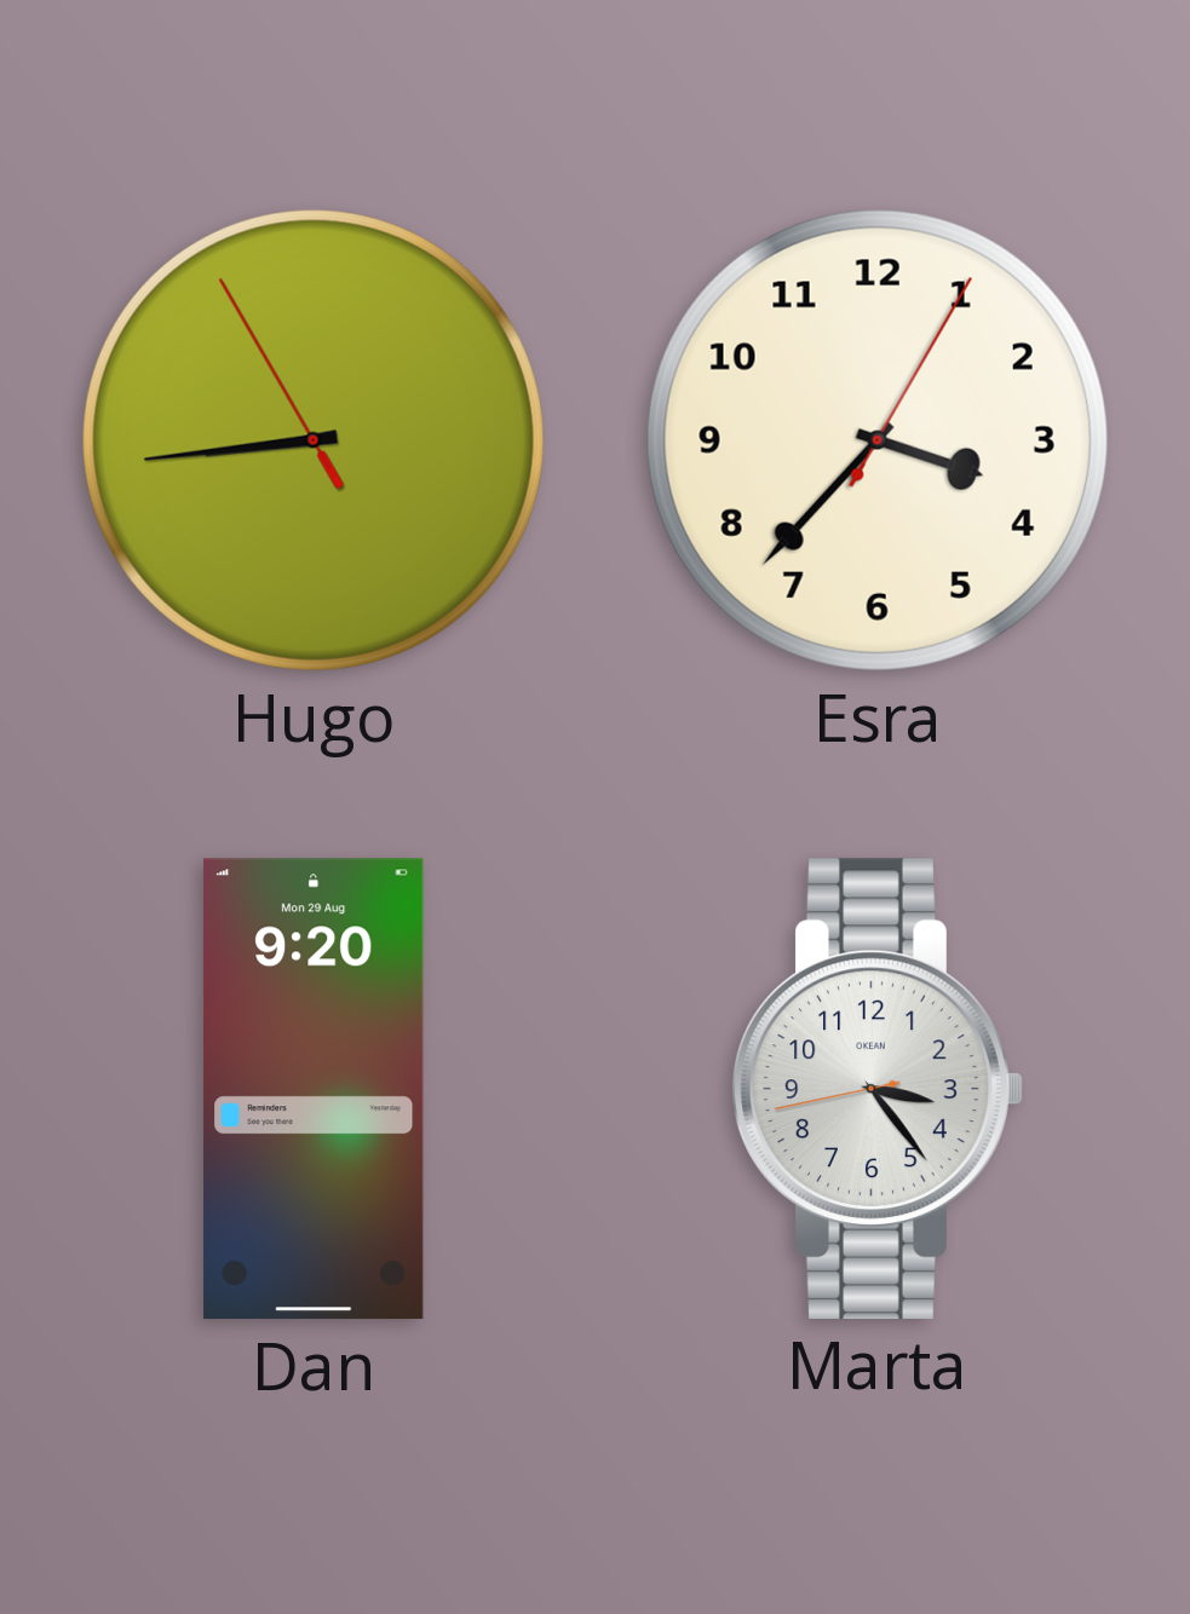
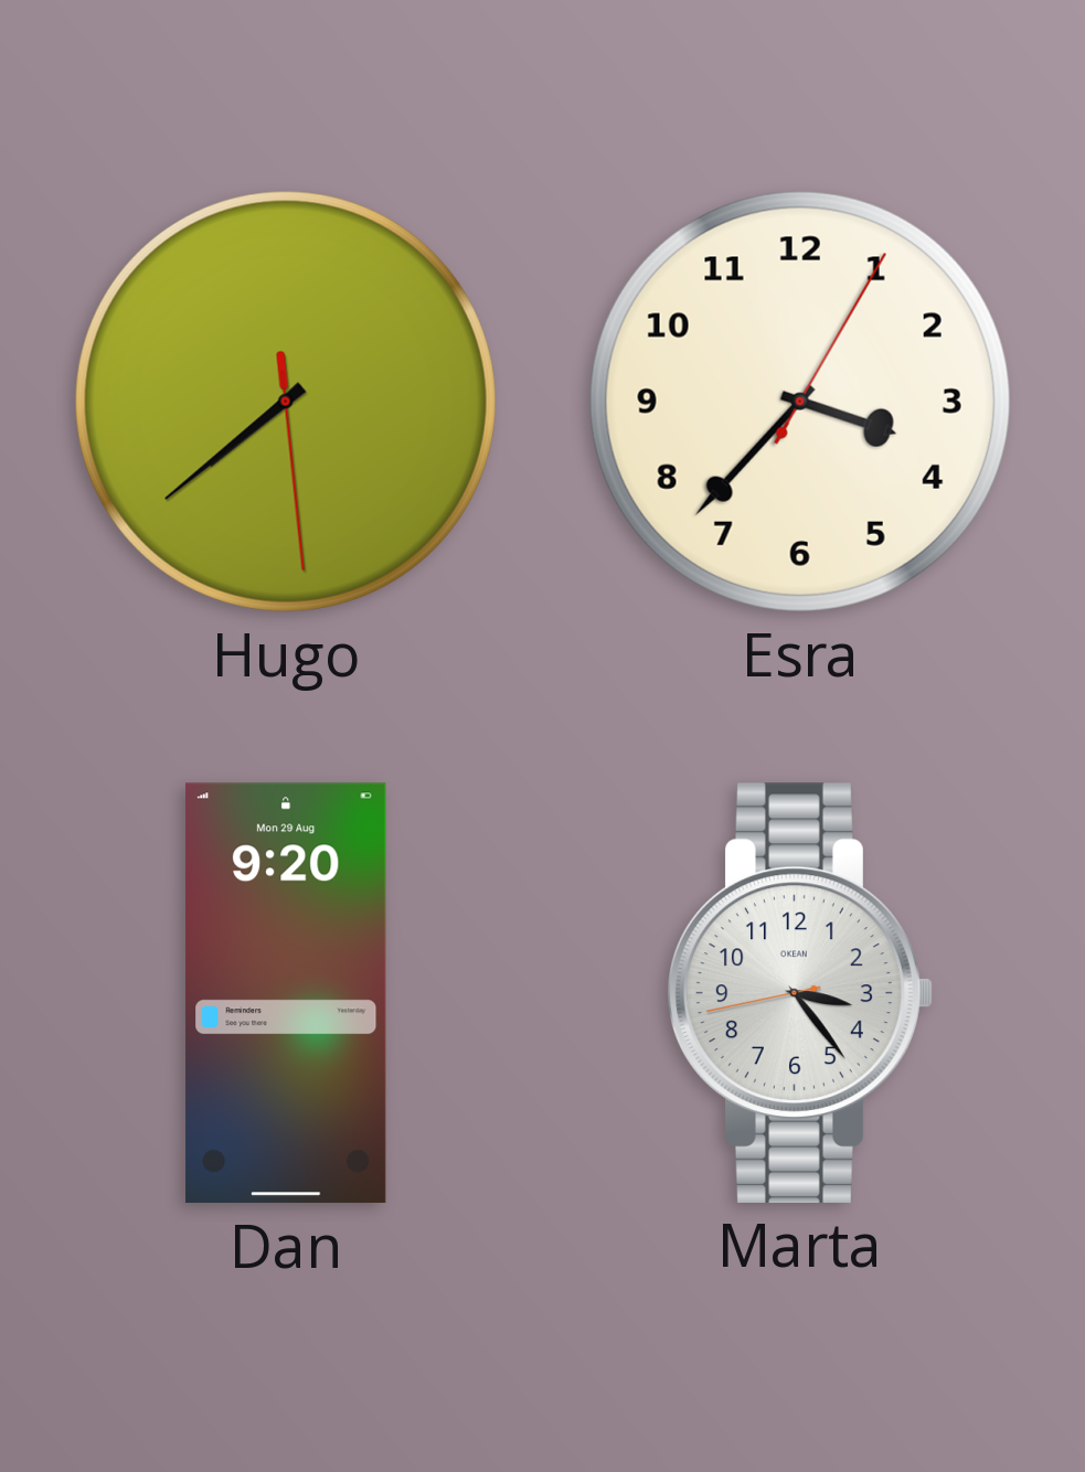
Hugo: 8:43 -> 7:38
